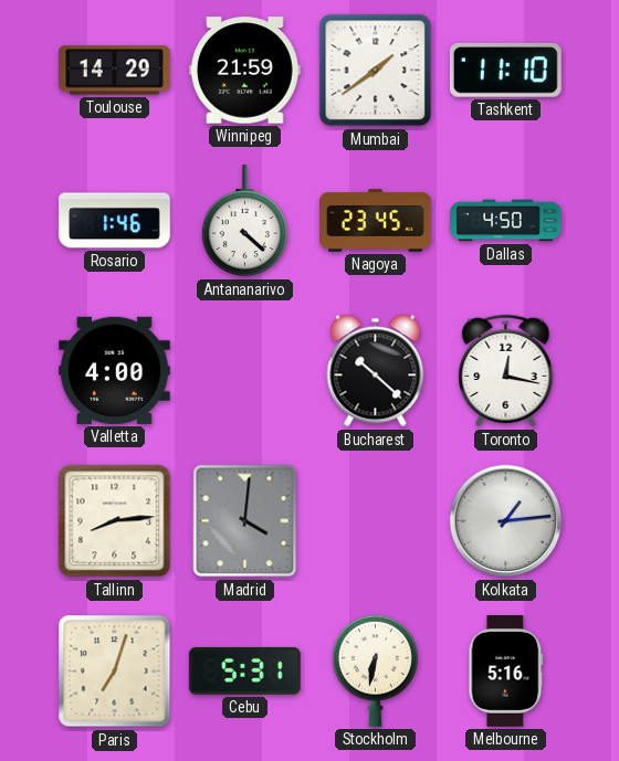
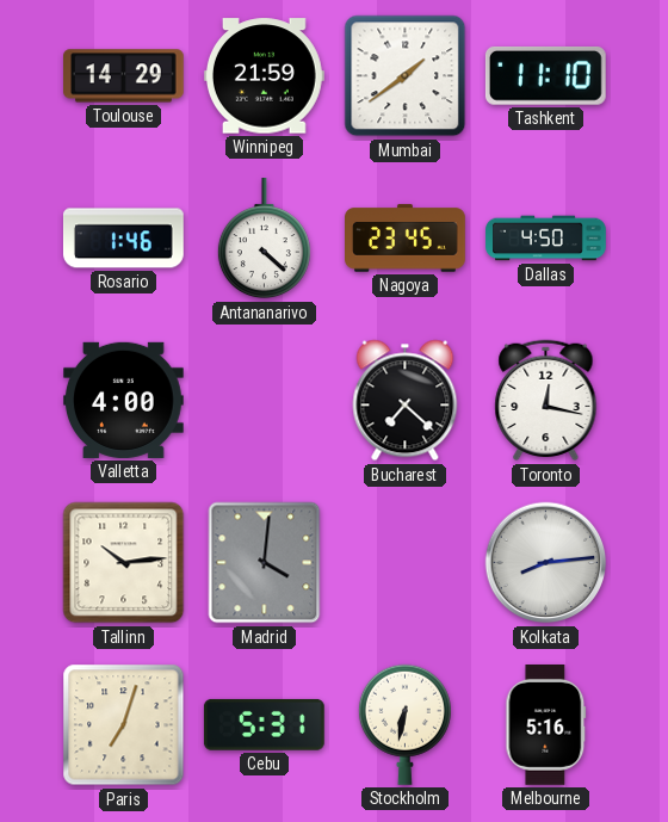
Bucharest: 10:22 -> 7:22
Tallinn: 8:14 -> 10:14
Kolkata: 1:14 -> 8:14
